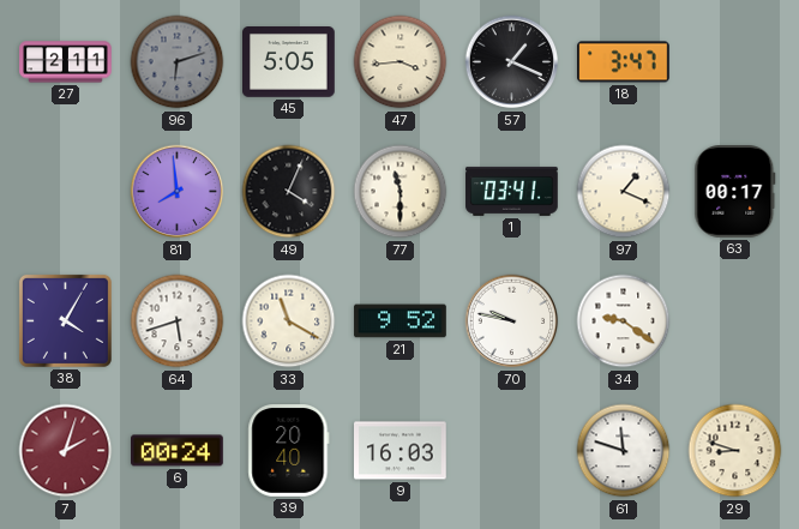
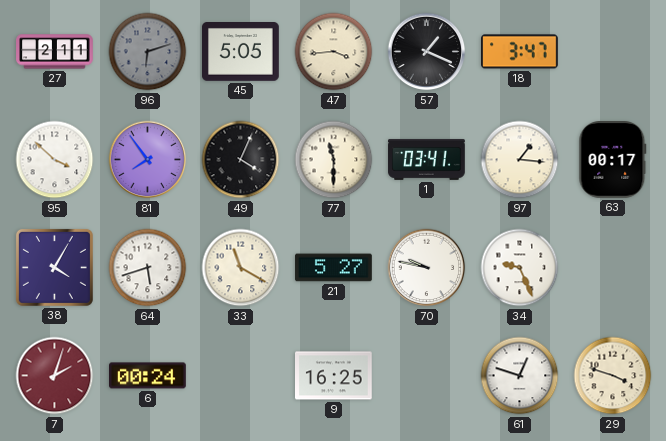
95: none -> 3:52
81: 7:59 -> 7:54
97: 1:19 -> 1:16
21: 9:52 -> 5:27
34: 9:21 -> 9:26
39: 20:40 -> none
9: 16:03 -> 16:25
61: 11:48 -> 12:48
29: 8:48 -> 3:48
